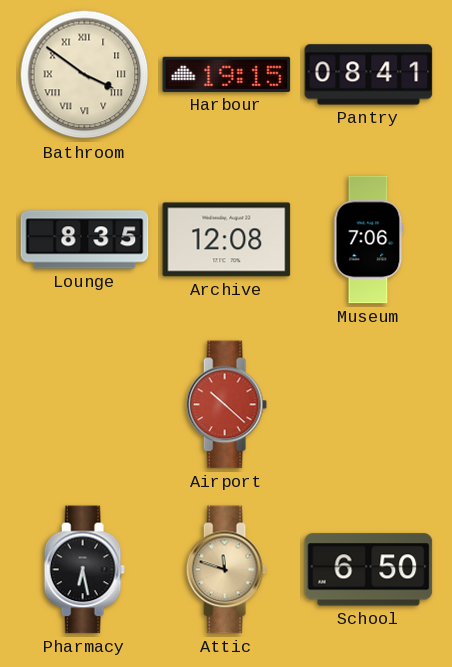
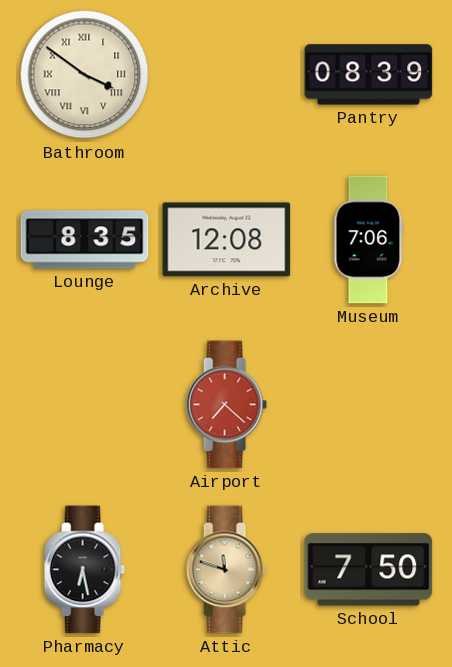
Harbour: 19:15 -> none
Pantry: 08:41 -> 08:39
Airport: 10:22 -> 7:22
School: 6:50 -> 7:50
